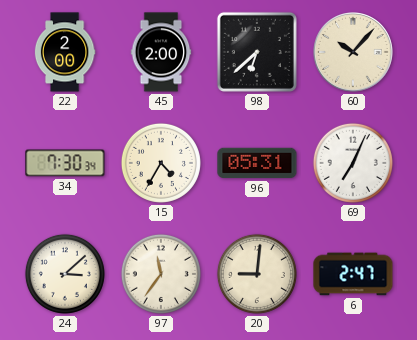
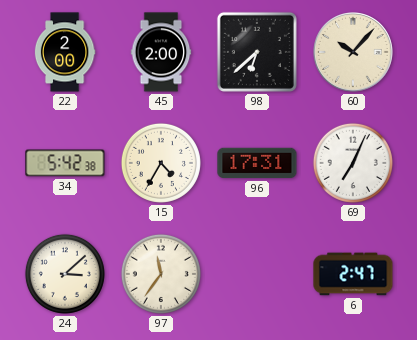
34: 7:30 -> 5:42
96: 05:31 -> 17:31
20: 9:01 -> none
